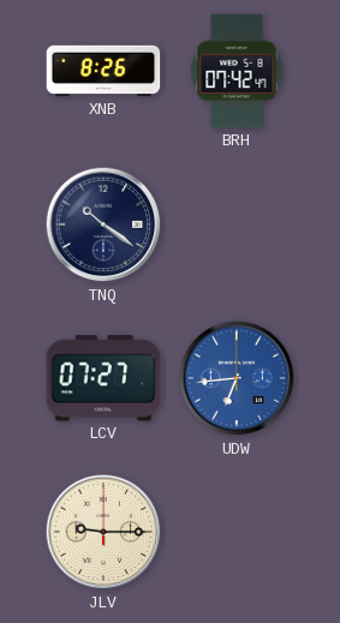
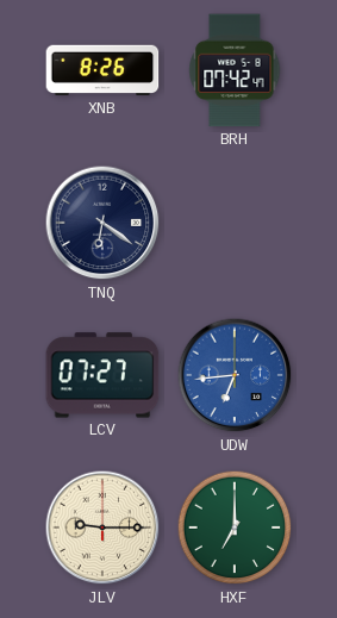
TNQ: 10:21 -> 6:21
HXF: none -> 7:00
